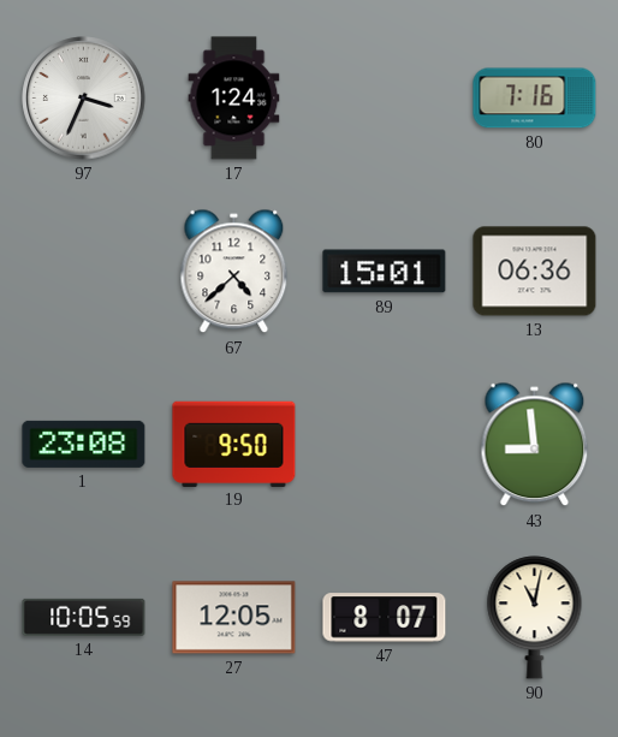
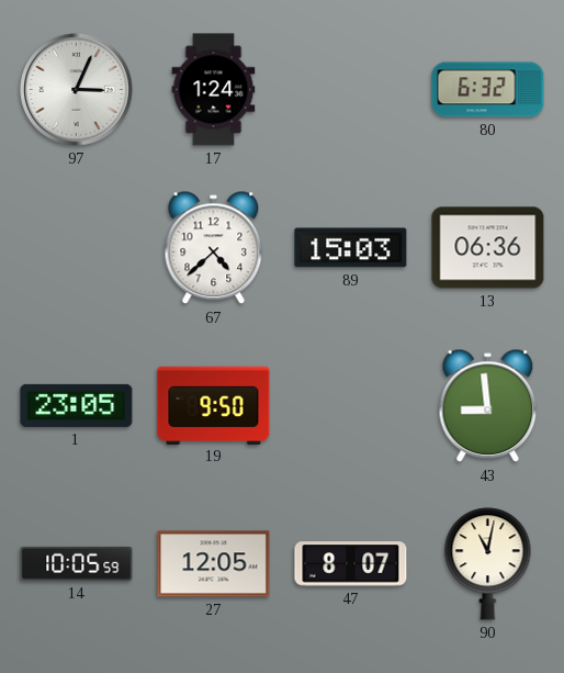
97: 3:34 -> 3:04
80: 7:16 -> 6:32
89: 15:01 -> 15:03
1: 23:08 -> 23:05
